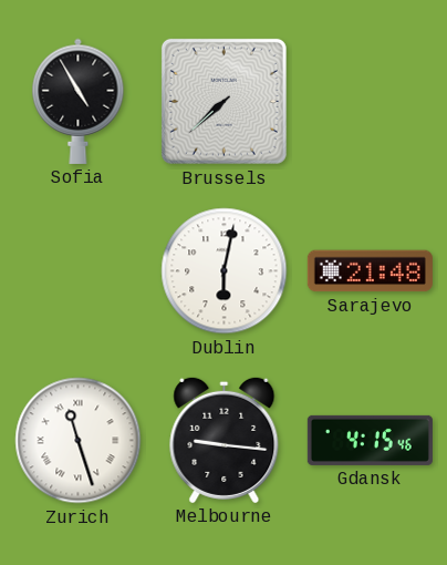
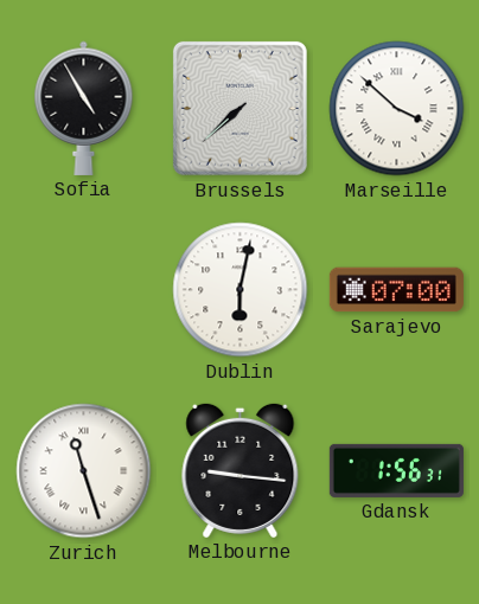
Marseille: none -> 3:52
Sarajevo: 21:48 -> 07:00
Gdansk: 4:15 -> 1:56
